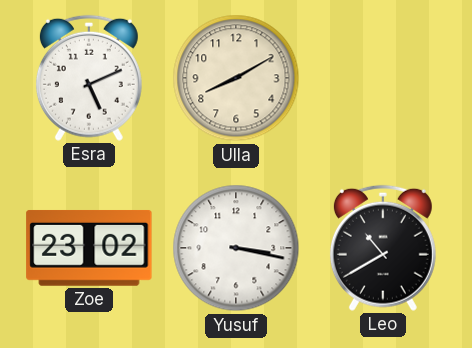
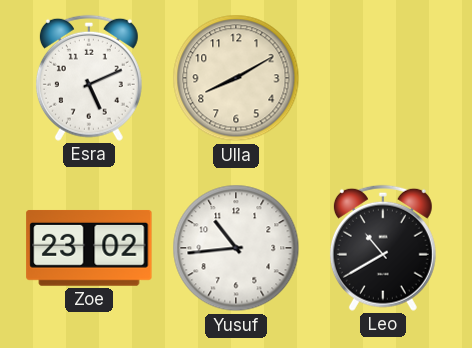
Yusuf: 3:17 -> 10:44
